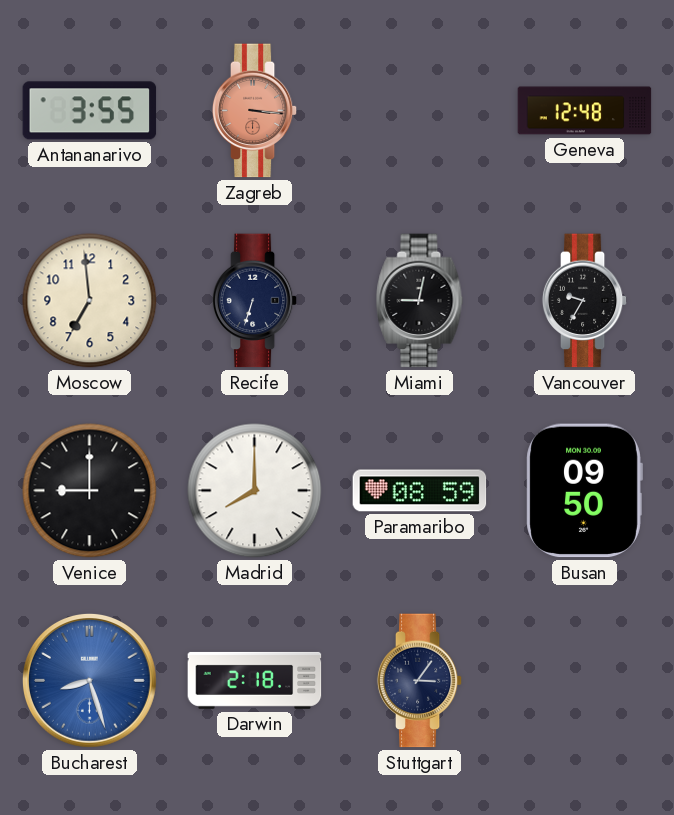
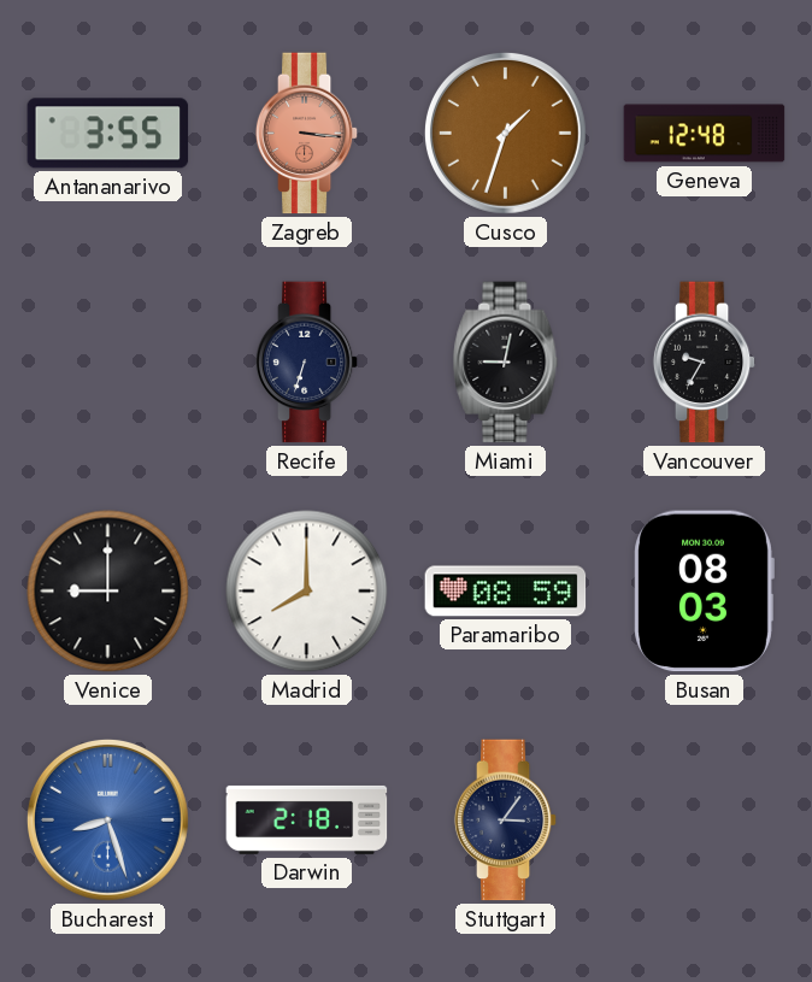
Cusco: none -> 1:33
Moscow: 6:59 -> none
Busan: 09:50 -> 08:03
